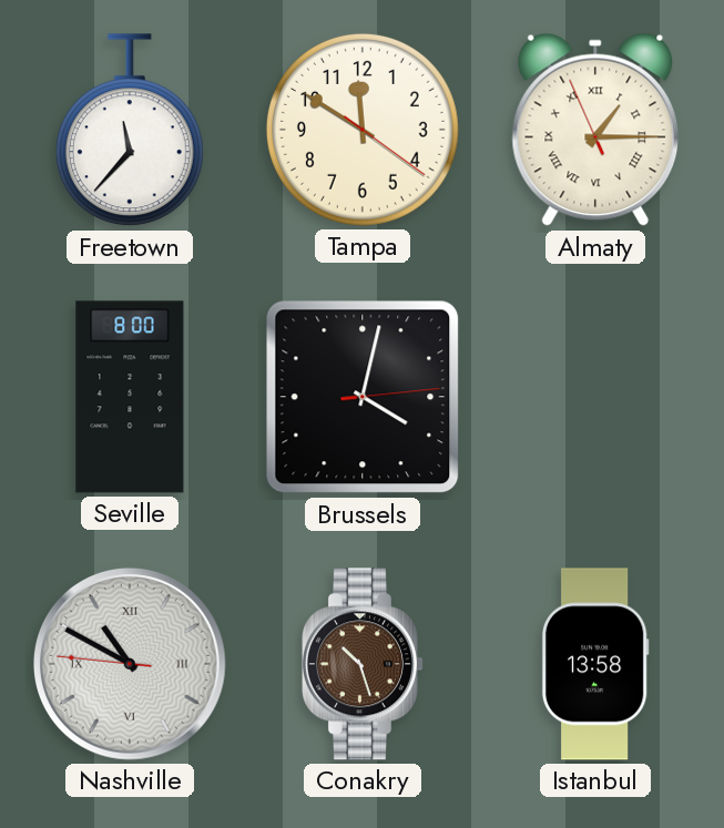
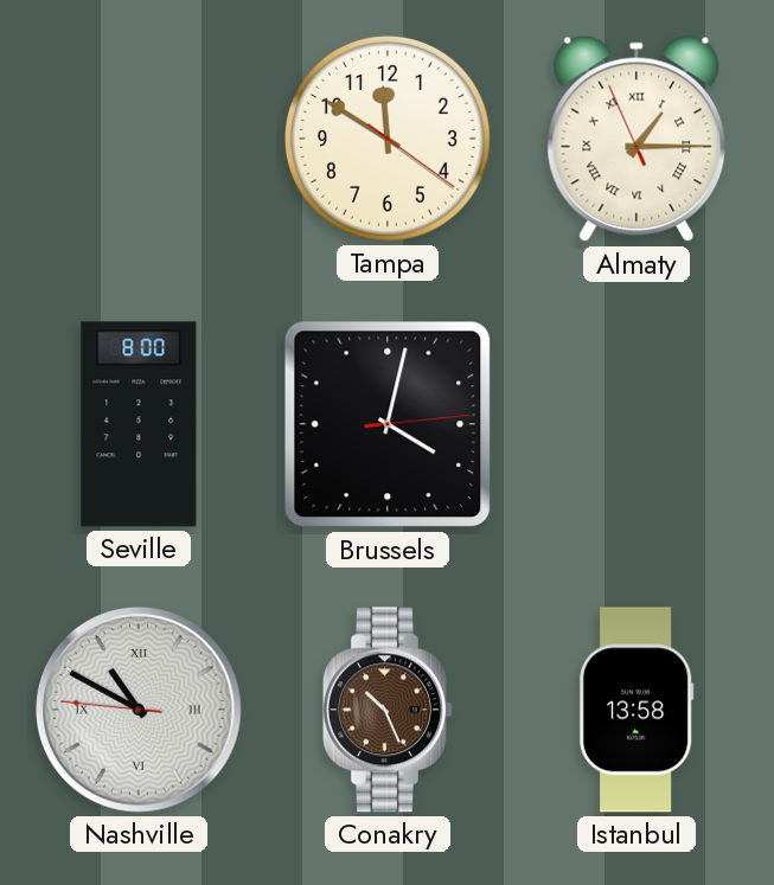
Freetown: 11:37 -> none
Conakry: 10:27 -> 10:26
